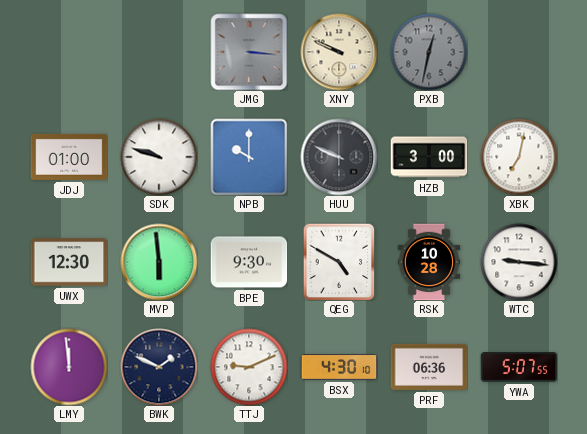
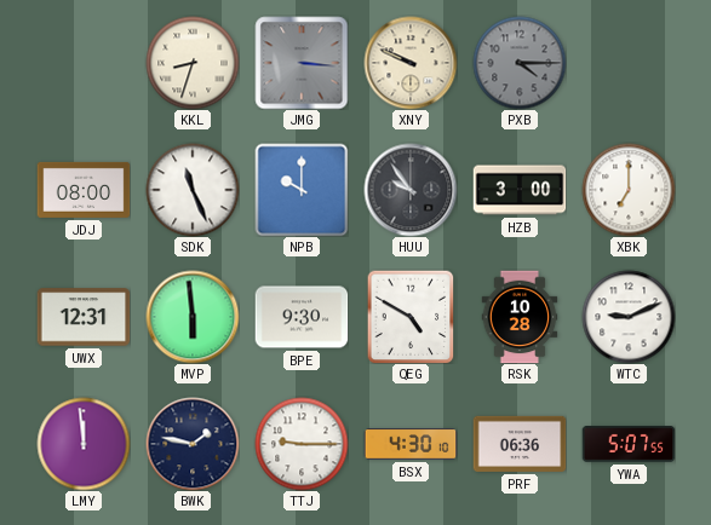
KKL: none -> 8:33
PXB: 12:32 -> 4:15
JDJ: 01:00 -> 08:00
SDK: 9:48 -> 11:26
HUU: 9:49 -> 9:54
XBK: 7:02 -> 7:00
UWX: 12:30 -> 12:31
WTC: 9:16 -> 9:11
BWK: 1:49 -> 1:47
TTJ: 9:11 -> 9:15
